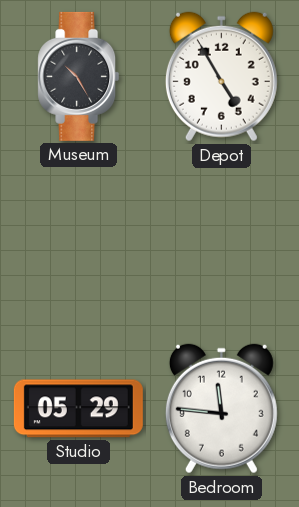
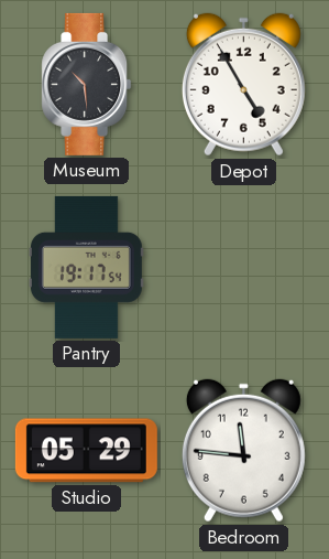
Museum: 10:25 -> 10:29
Pantry: none -> 19:17
